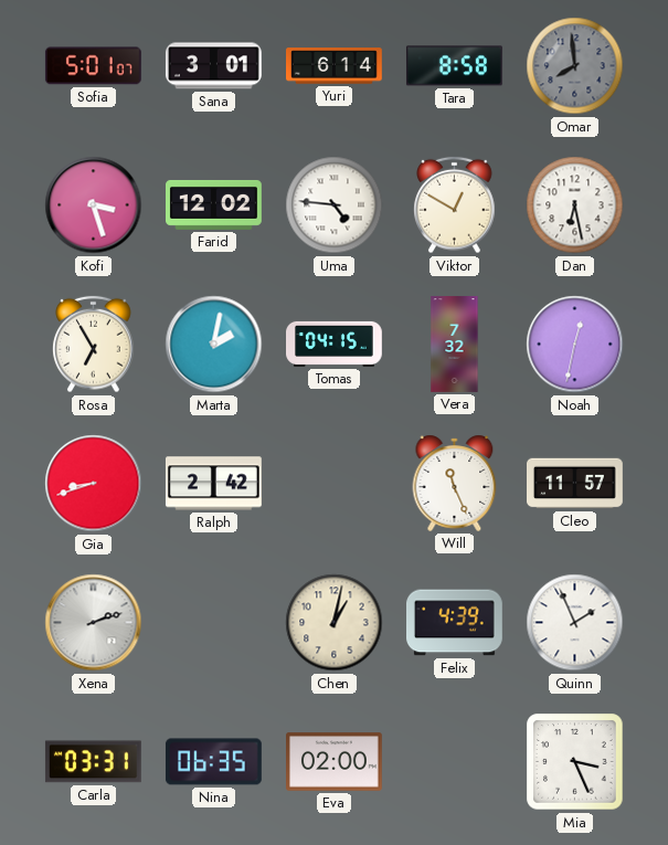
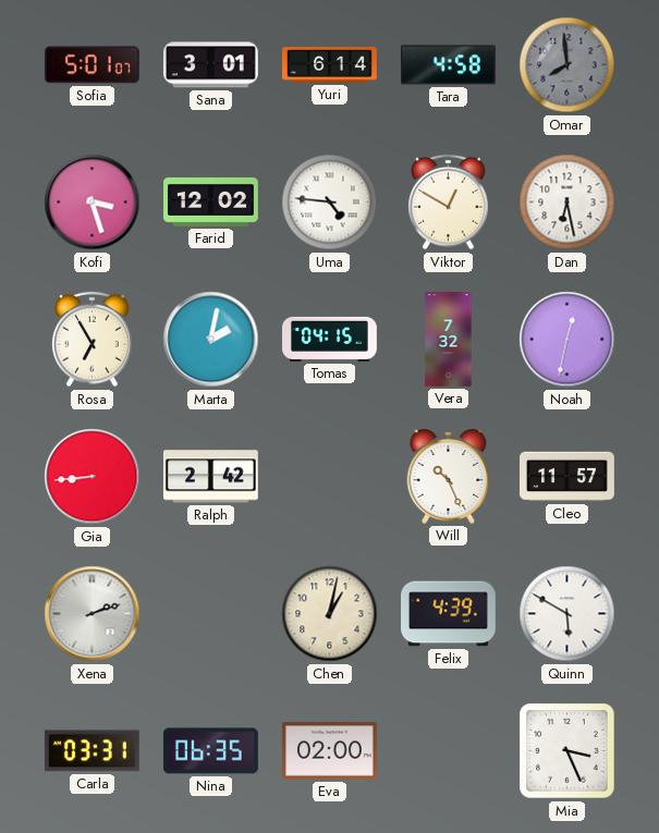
Tara: 8:58 -> 4:58
Gia: 8:42 -> 8:44
Will: 11:26 -> 10:26
Quinn: 1:56 -> 5:50
